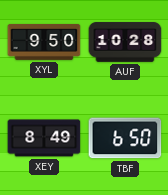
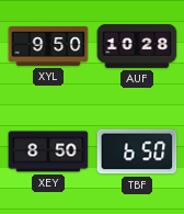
XEY: 8:49 -> 8:50
